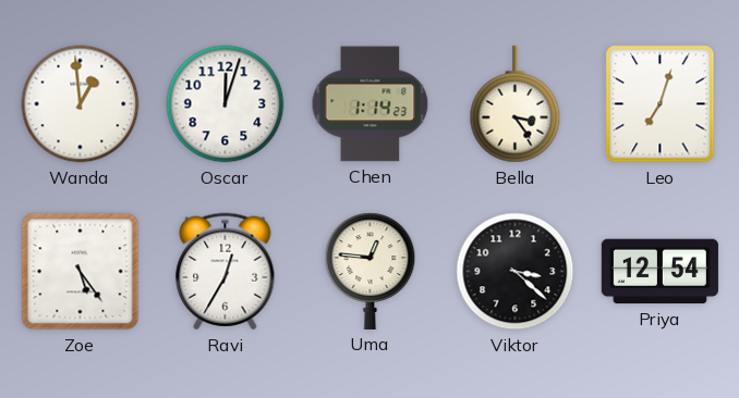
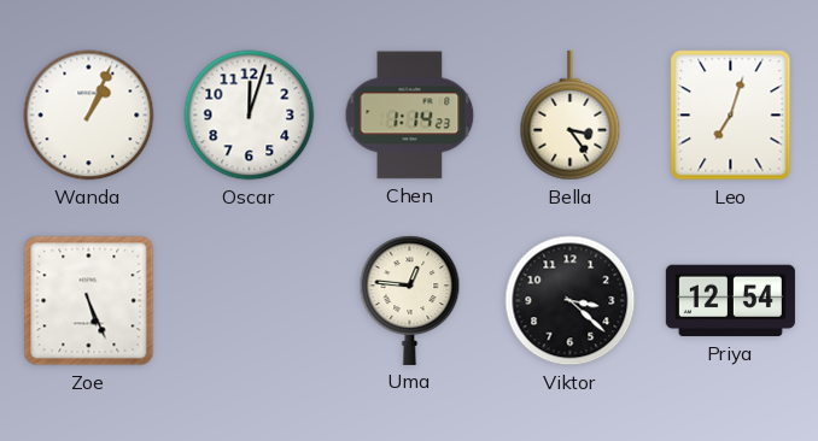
Wanda: 12:59 -> 1:04
Zoe: 5:24 -> 5:26
Ravi: 12:35 -> none
